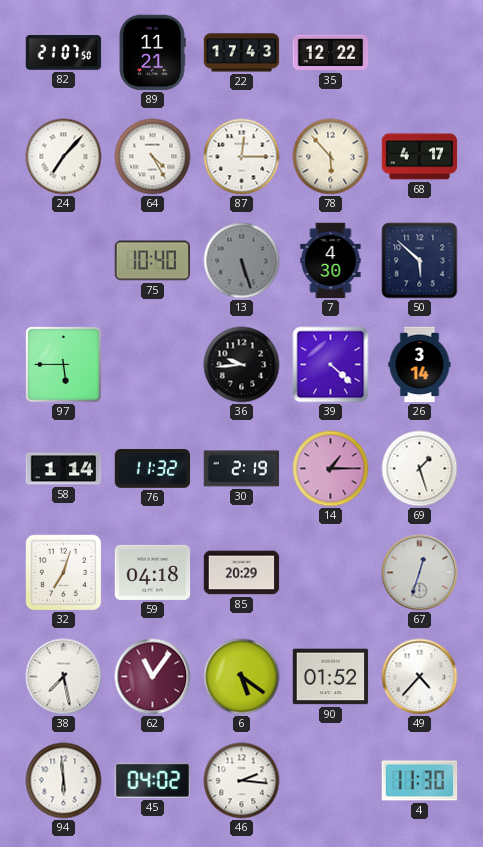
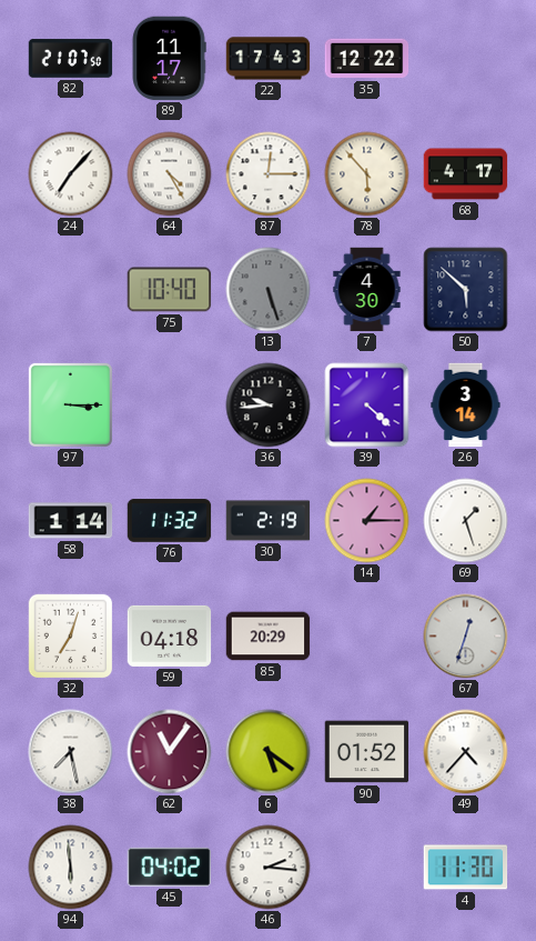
89: 11:21 -> 11:17
97: 5:45 -> 3:15
